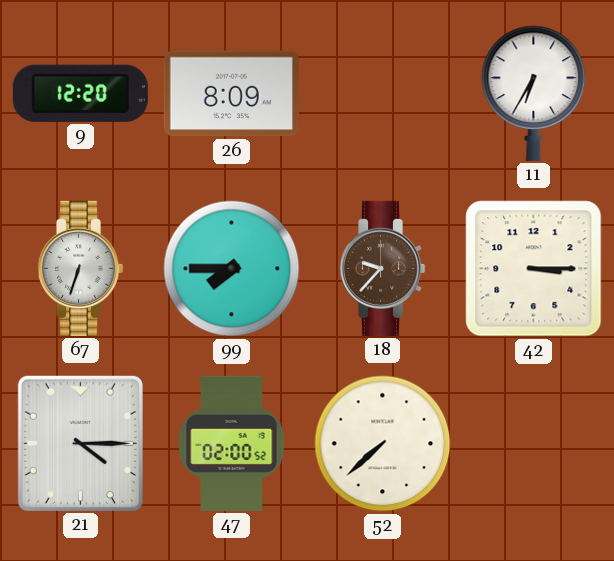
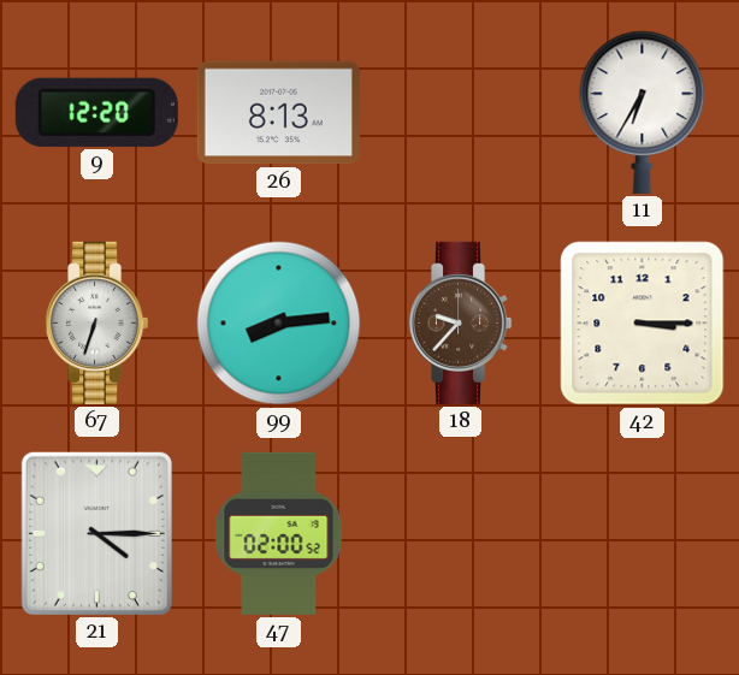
26: 8:09 -> 8:13
99: 7:45 -> 8:14
52: 7:38 -> none
